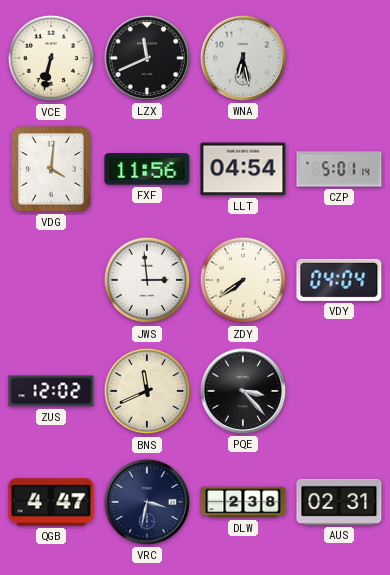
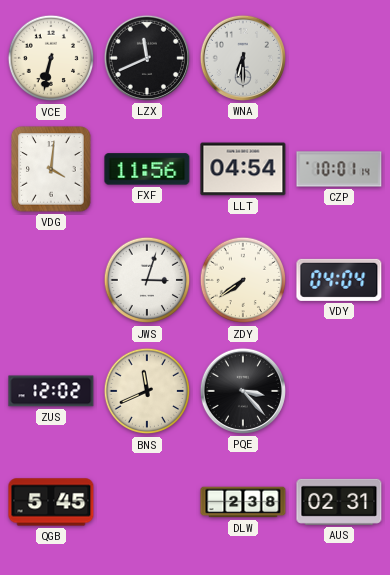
WNA: 6:28 -> 6:30
CZP: 5:01 -> 10:01
JWS: 2:59 -> 3:03
QGB: 4:47 -> 5:45
VRC: 3:32 -> none
